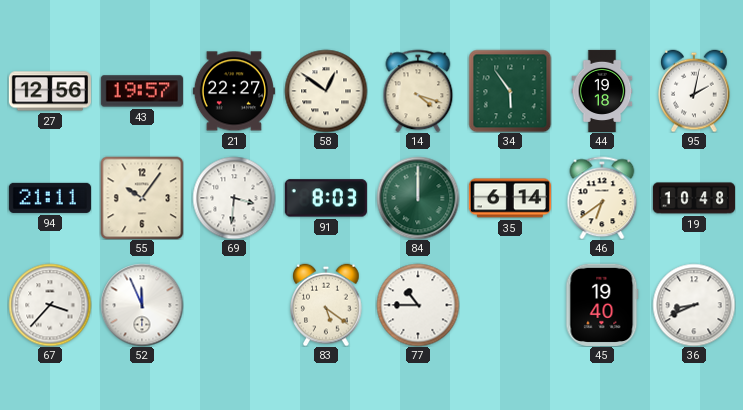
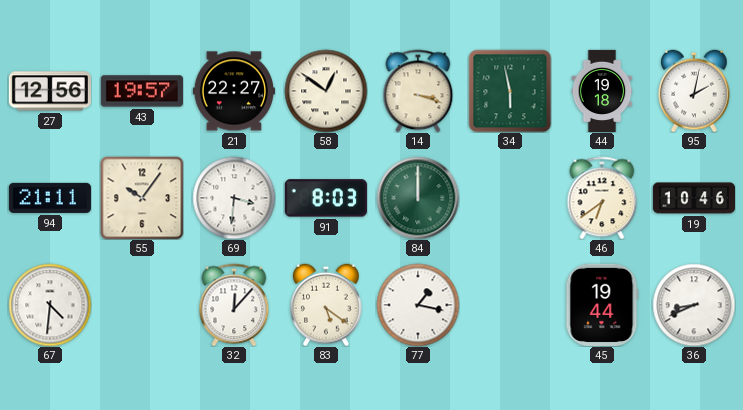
14: 4:18 -> 3:18
34: 5:54 -> 5:58
35: 6:14 -> none
19: 10:48 -> 10:46
67: 3:37 -> 4:31
52: 11:56 -> none
32: none -> 12:07
77: 10:45 -> 1:17
45: 19:40 -> 19:44
